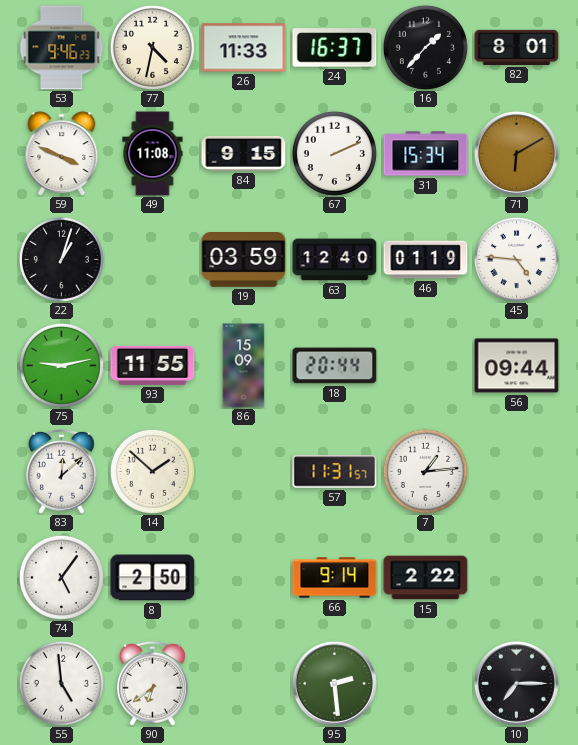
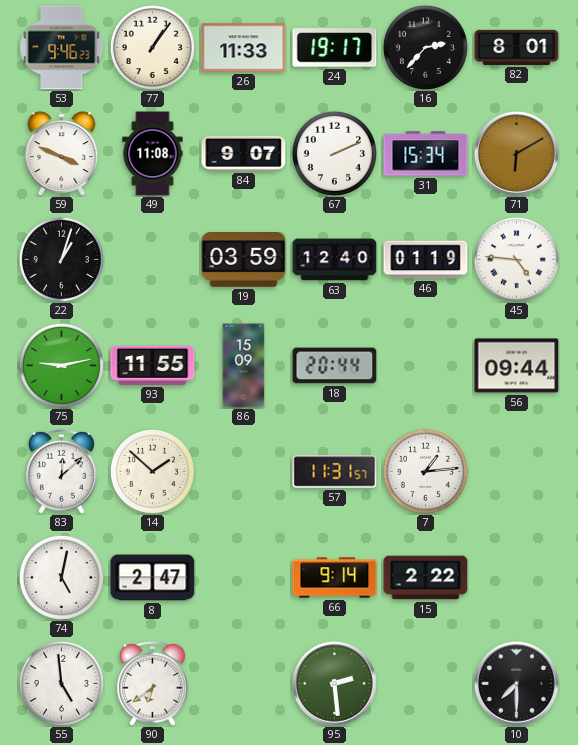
77: 4:32 -> 1:06
24: 16:37 -> 19:17
16: 1:37 -> 2:37
84: 9:15 -> 9:07
74: 5:06 -> 5:02
8: 2:50 -> 2:47
10: 7:15 -> 7:30
